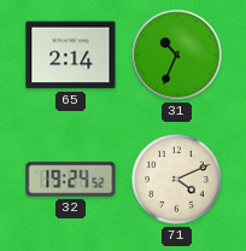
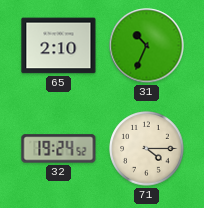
65: 2:14 -> 2:10
71: 4:11 -> 4:15
